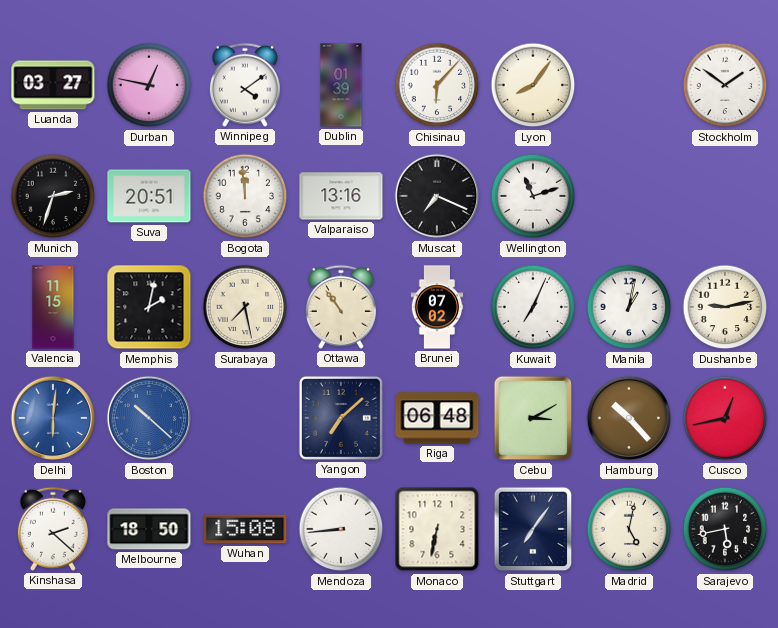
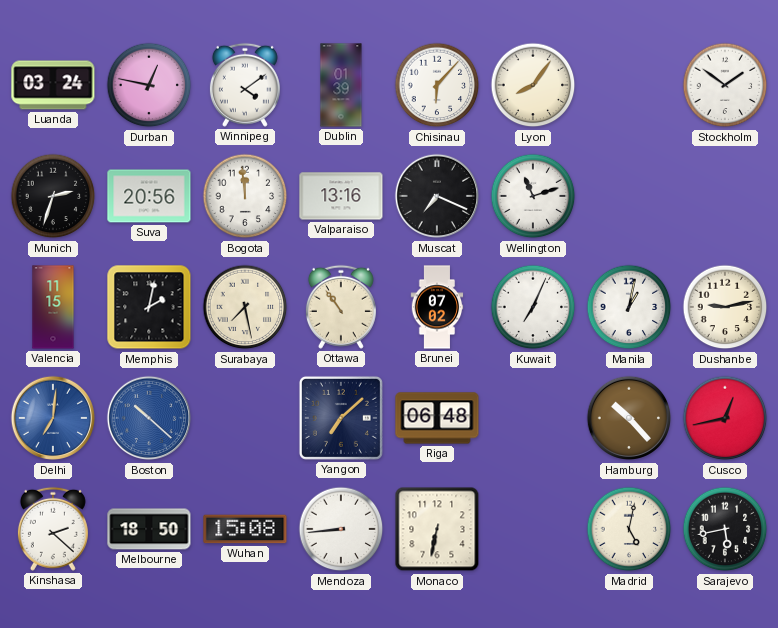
Luanda: 03:27 -> 03:24
Suva: 20:51 -> 20:56
Delhi: 6:01 -> 7:01
Cebu: 3:10 -> none
Stuttgart: 7:06 -> none
